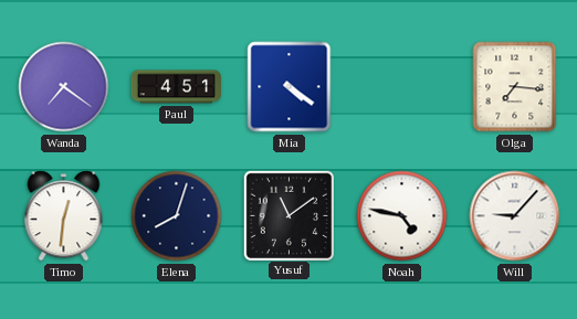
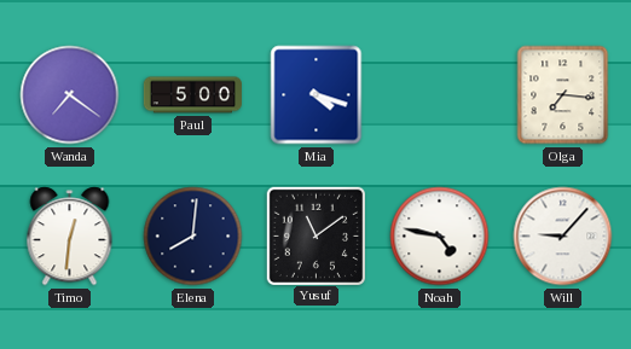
Paul: 4:51 -> 5:00
Mia: 4:21 -> 4:18
Elena: 8:03 -> 8:01
